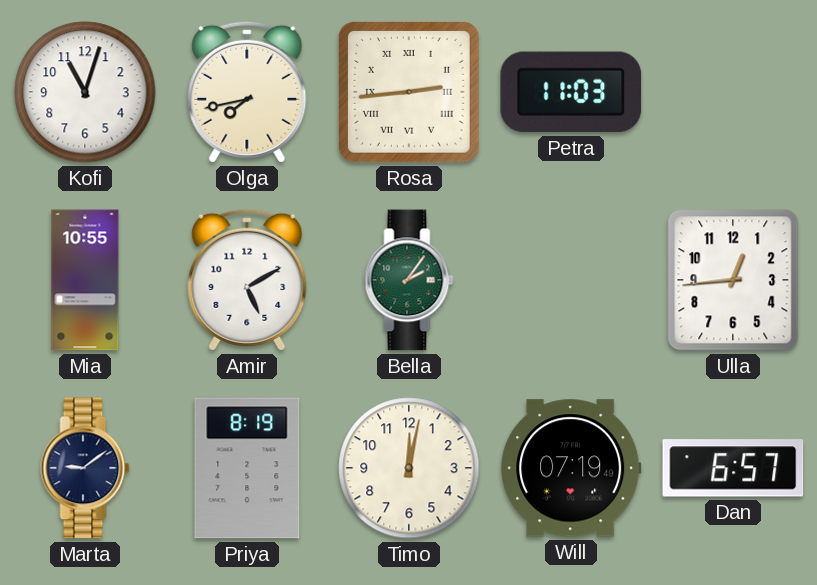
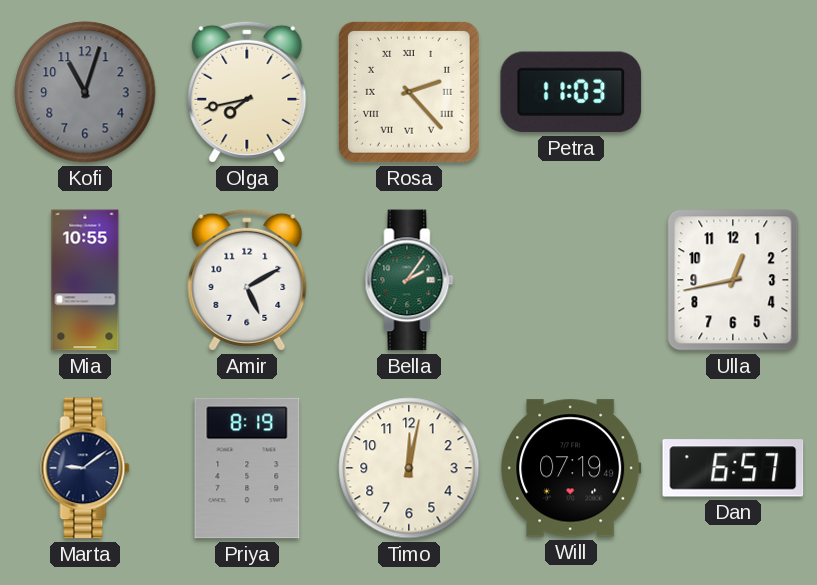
Kofi dial: white -> grey
Rosa: 2:44 -> 2:23
Ulla: 12:44 -> 12:43
